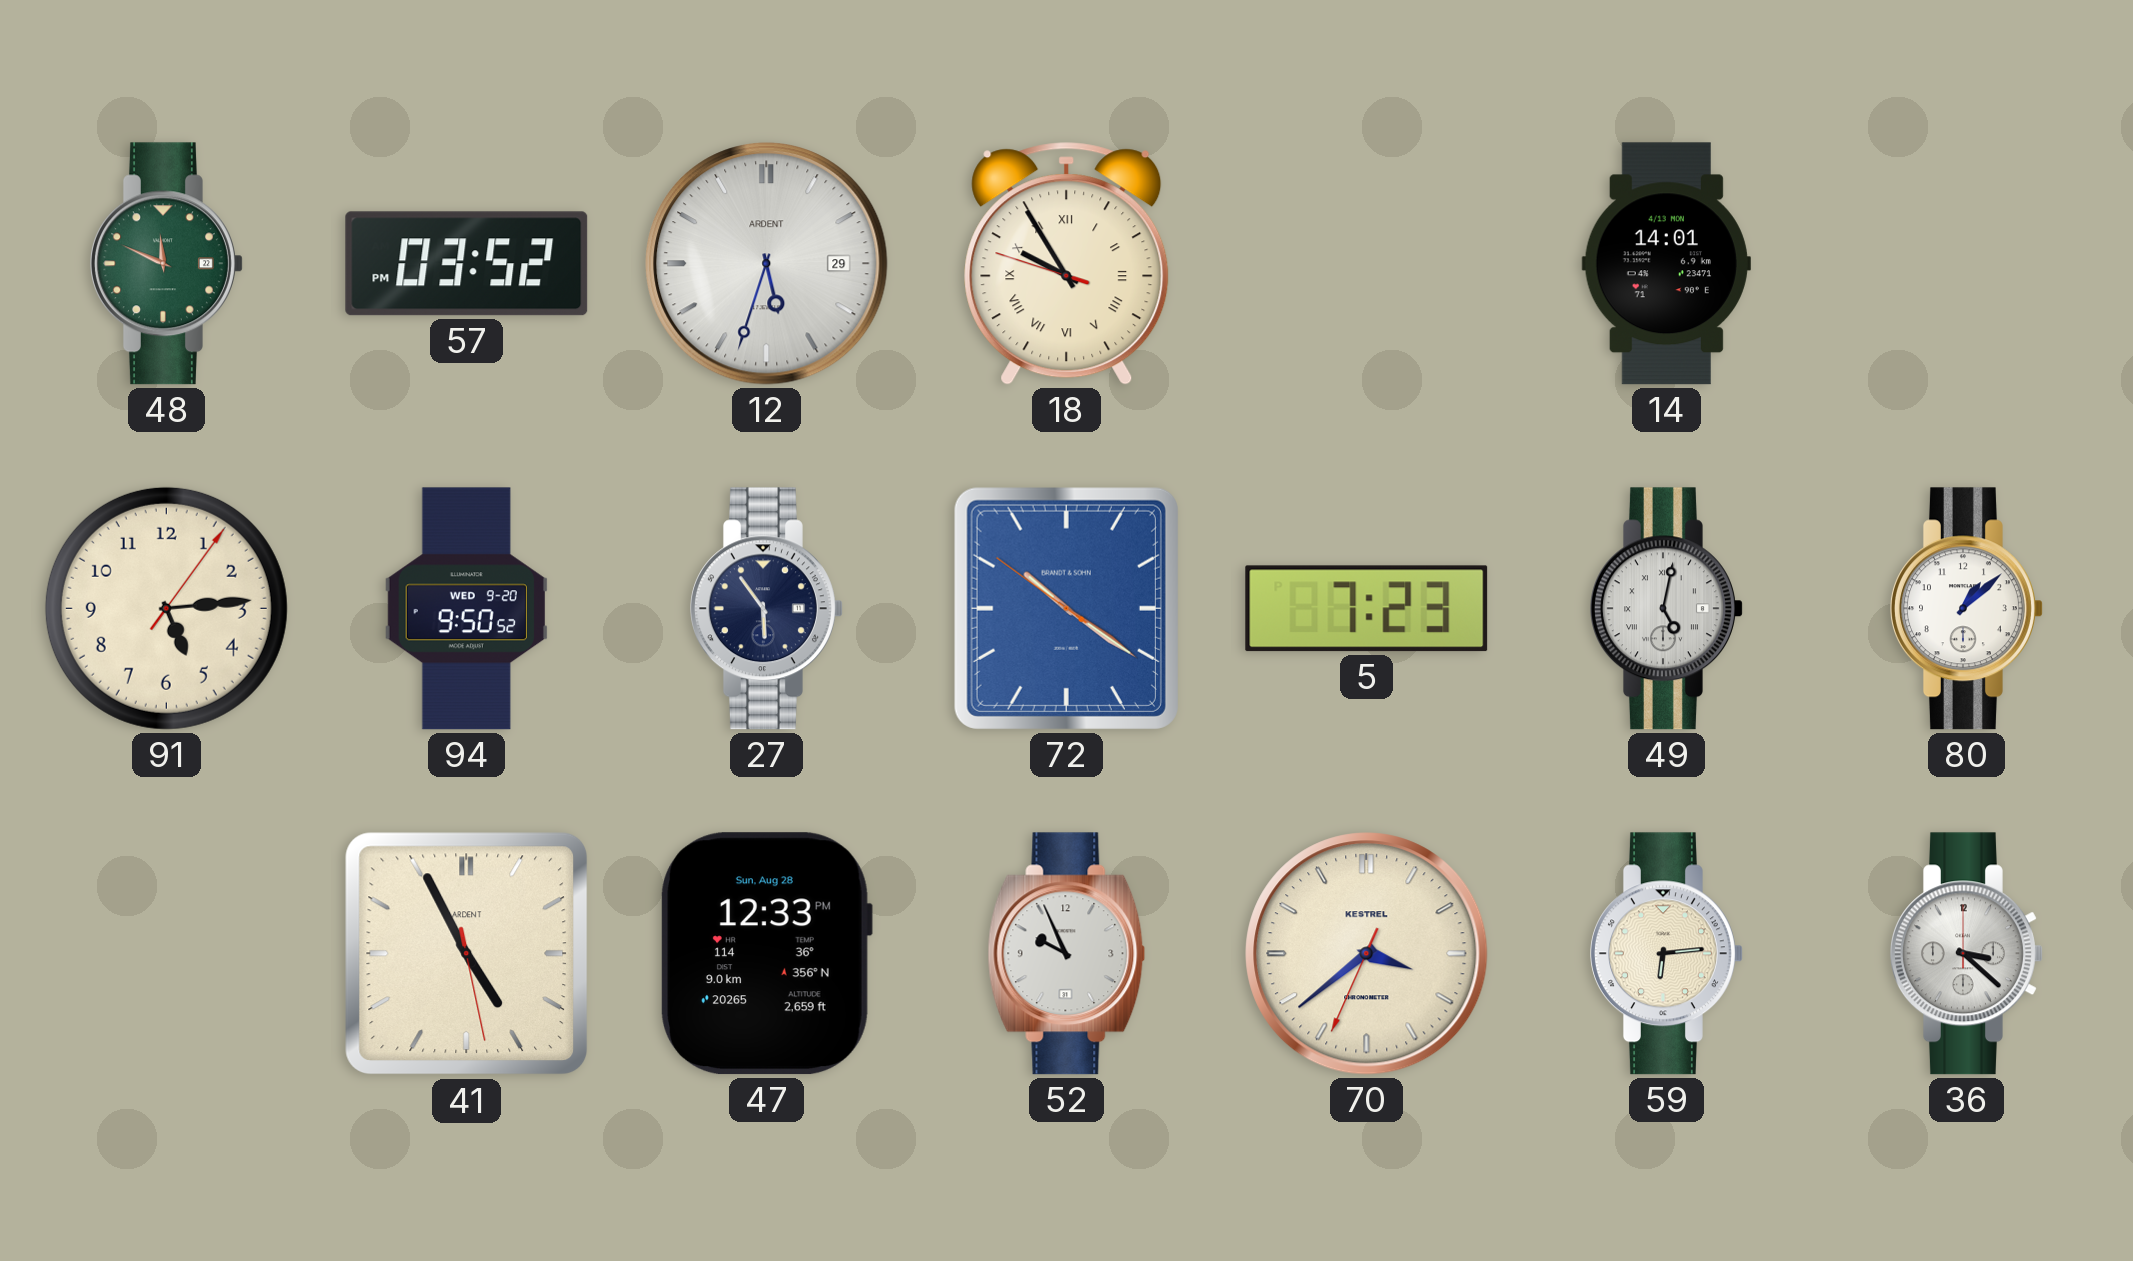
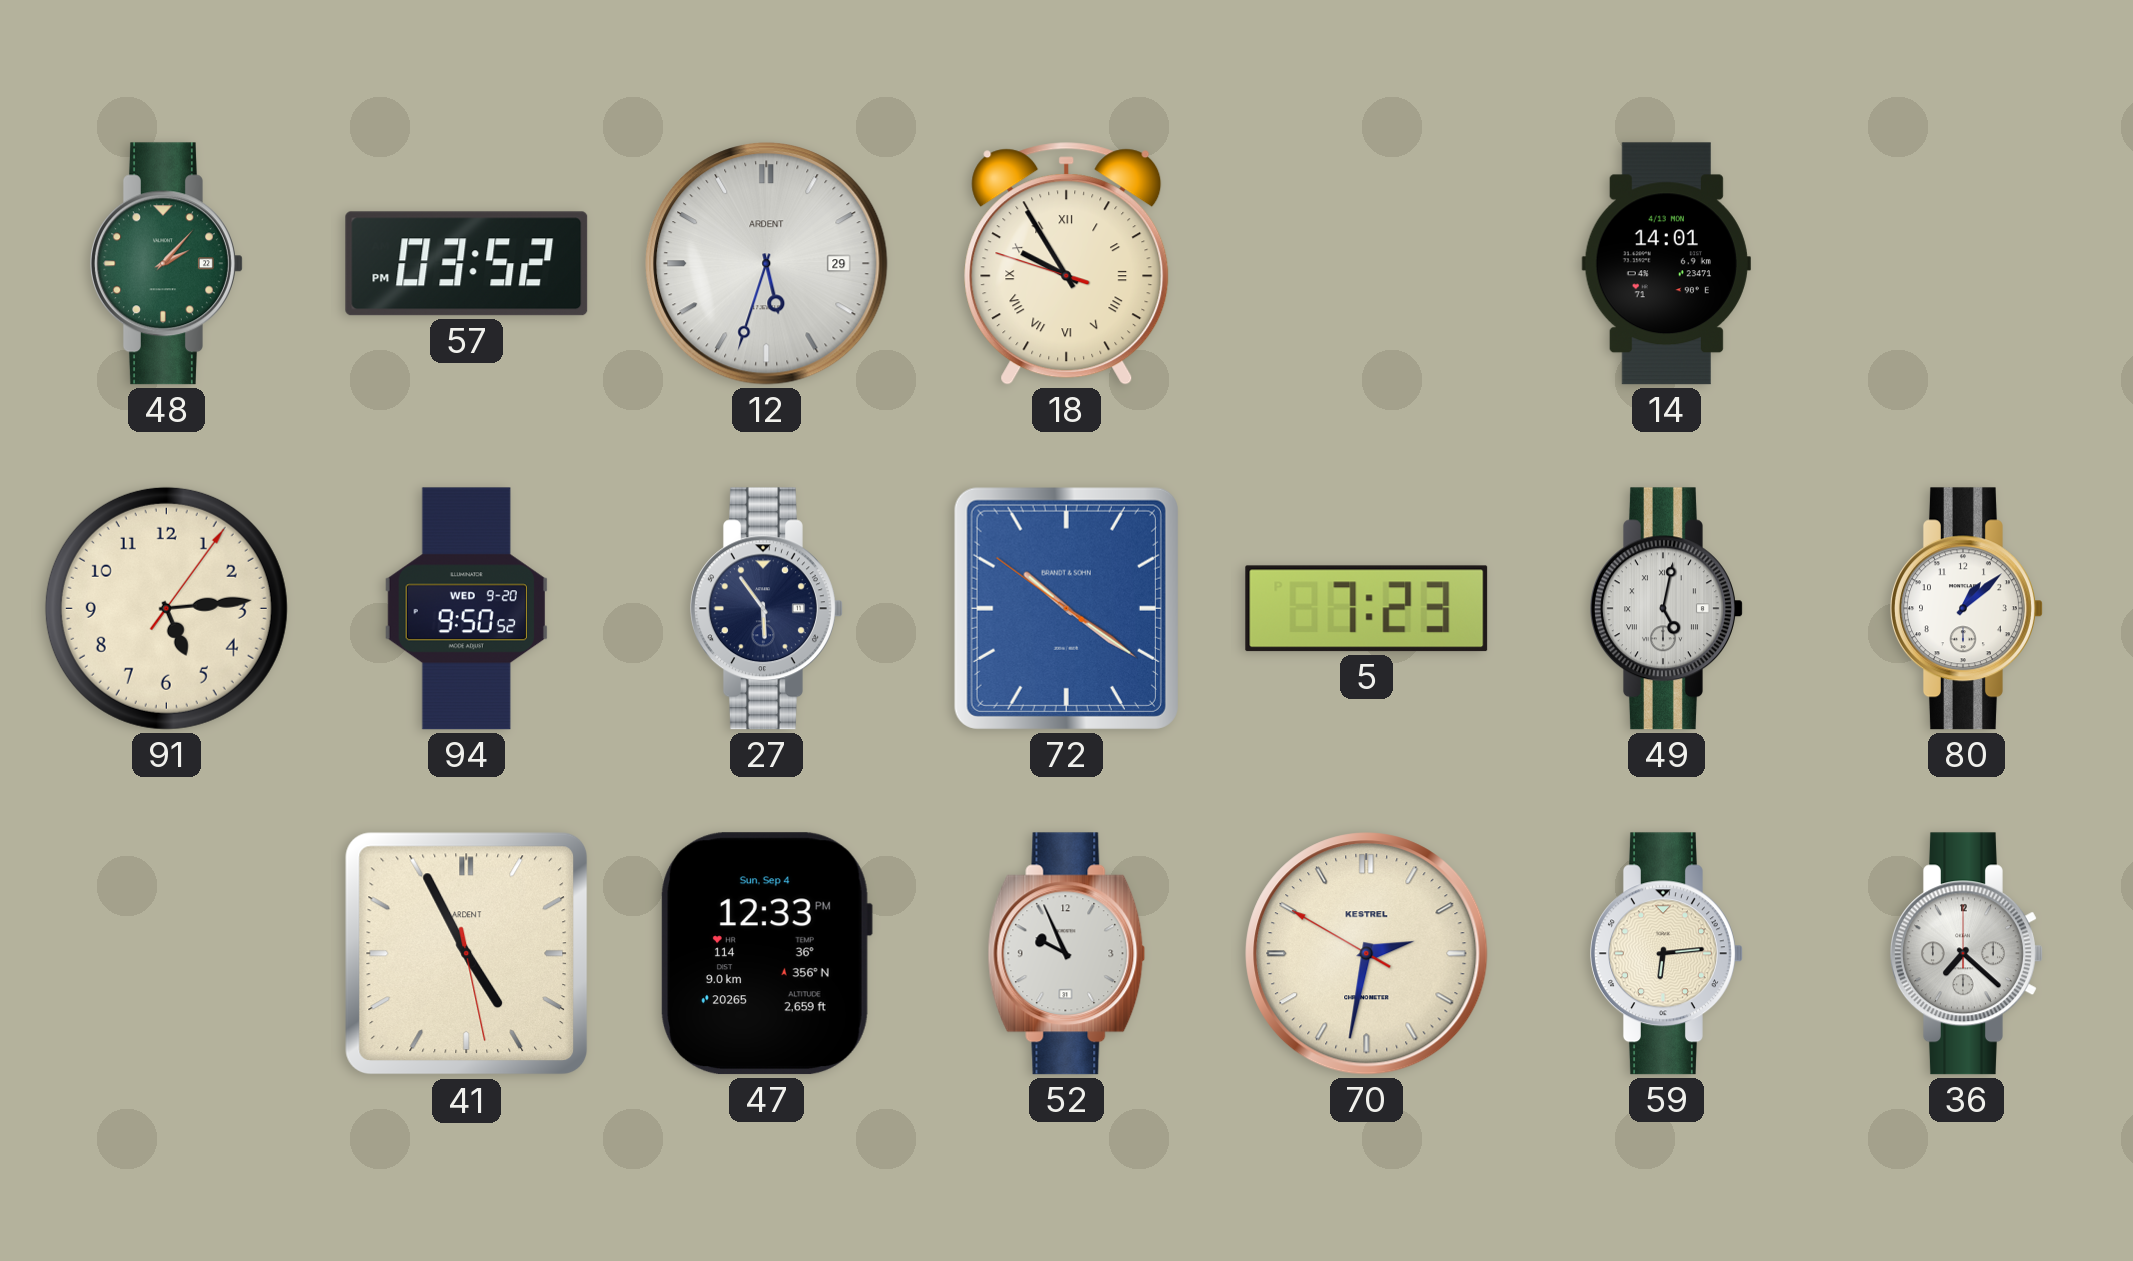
48: 11:49 -> 2:07
47 date: Sun, Aug 28 -> Sun, Sep 4
70: 3:38 -> 2:31
36: 3:22 -> 7:22
